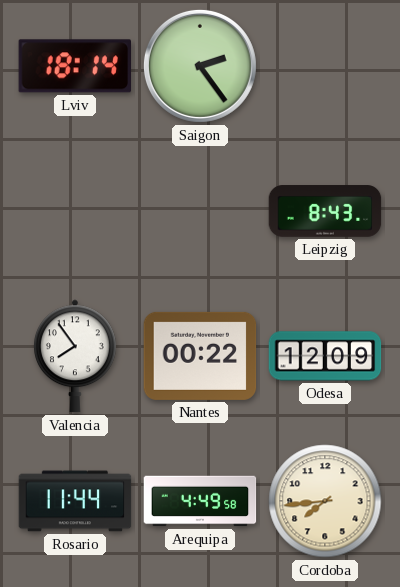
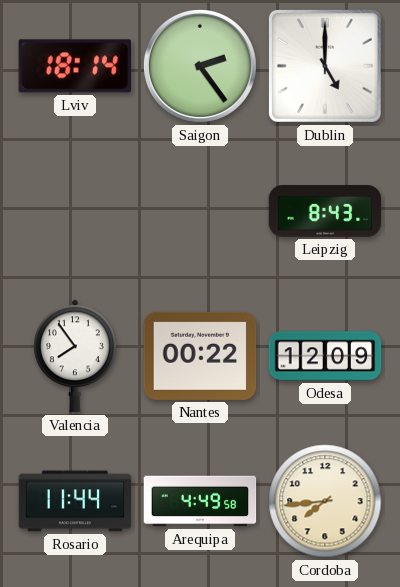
Dublin: none -> 5:00
